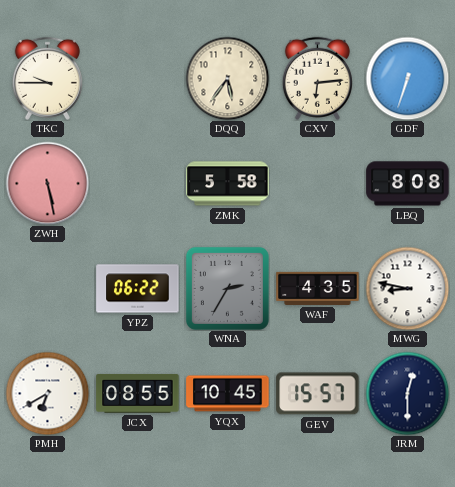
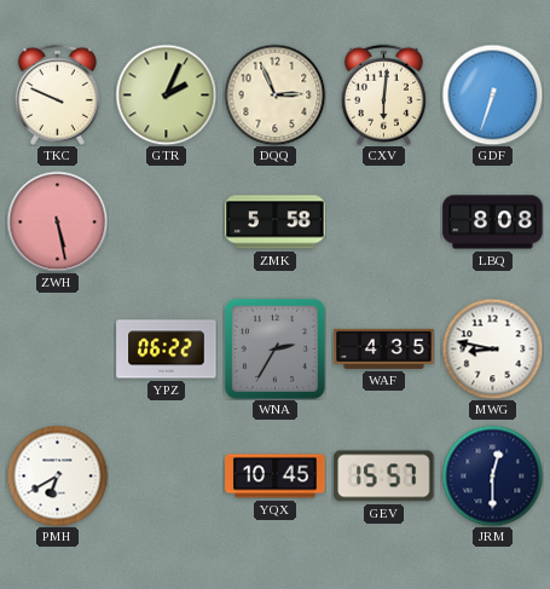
TKC: 9:45 -> 9:49
GTR: none -> 2:04
DQQ: 5:36 -> 2:56
CXV: 6:14 -> 6:01
JCX: 08:55 -> none
